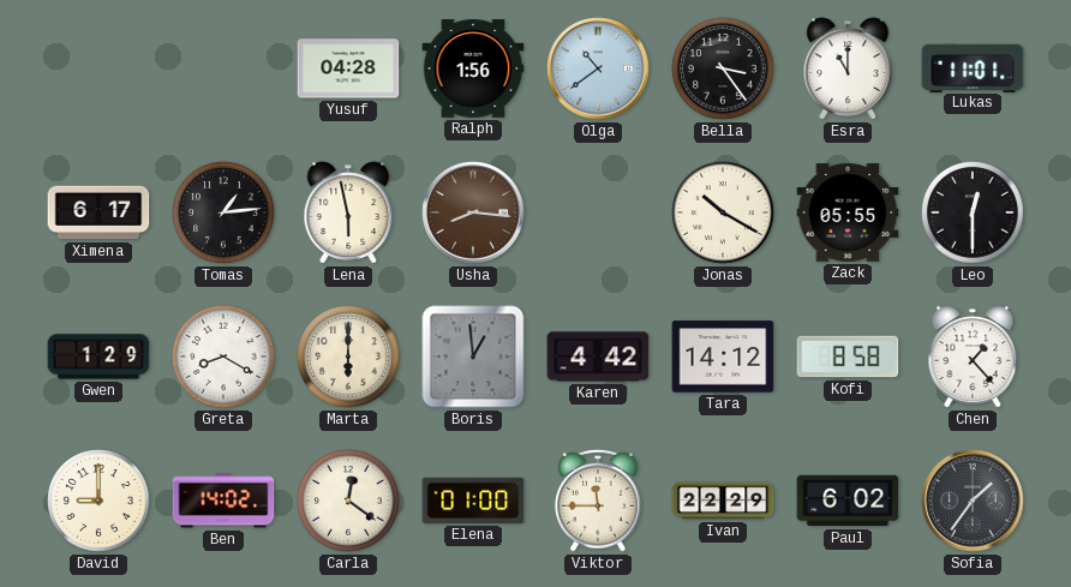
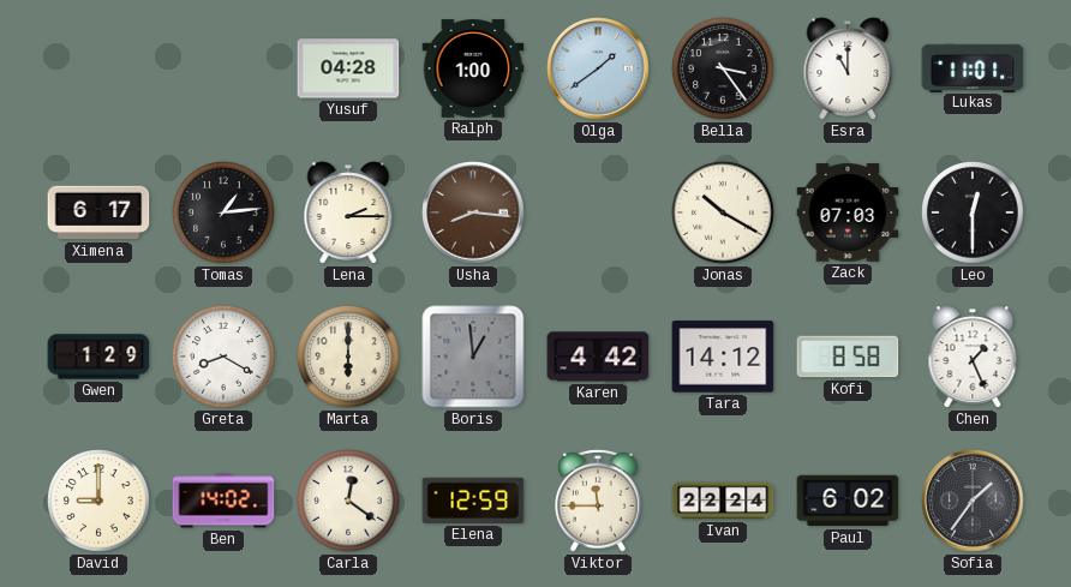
Ralph: 1:56 -> 1:00
Olga: 10:39 -> 1:39
Lena: 5:58 -> 2:15
Zack: 05:55 -> 07:03
Chen: 1:23 -> 1:26
Elena: 01:00 -> 12:59
Ivan: 22:29 -> 22:24
